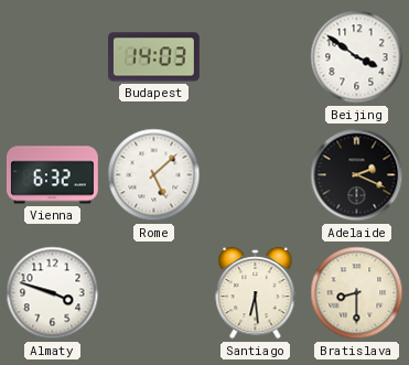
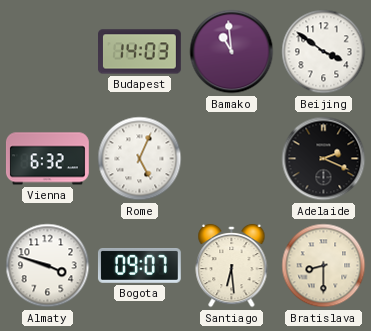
Bamako: none -> 10:59
Rome: 5:08 -> 5:04
Bogota: none -> 09:07
